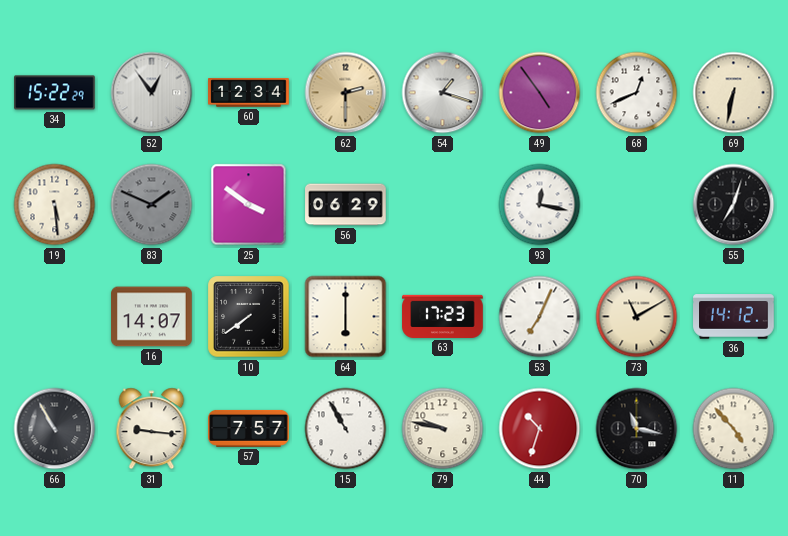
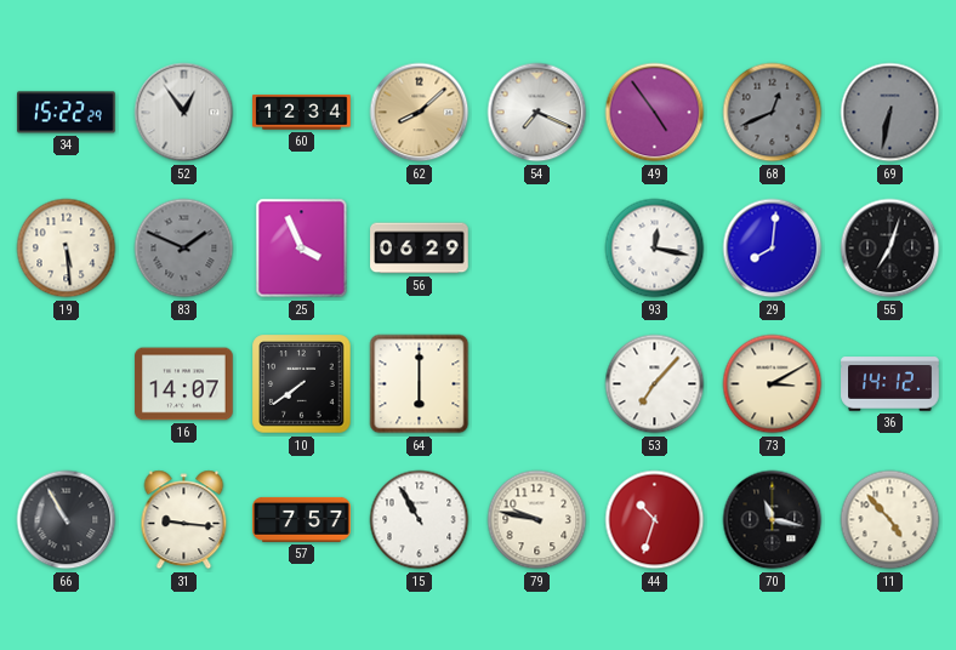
62: 2:30 -> 8:08
54: 1:18 -> 7:19
68 dial: white -> grey
69 dial: cream -> grey
25: 3:51 -> 3:56
29: none -> 8:01
63: 17:23 -> none
53: 7:04 -> 7:07
73: 11:10 -> 3:10
